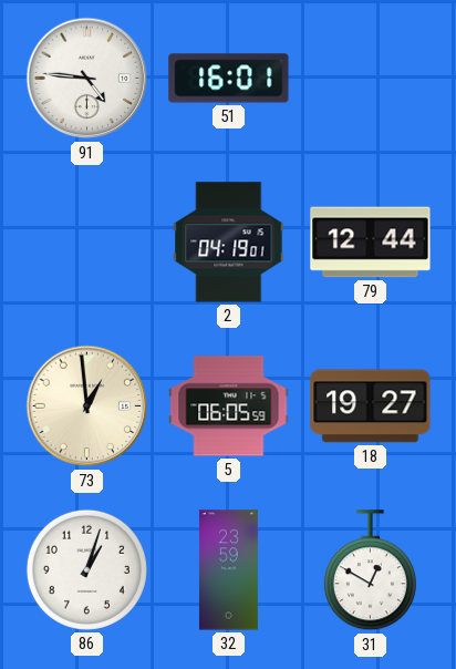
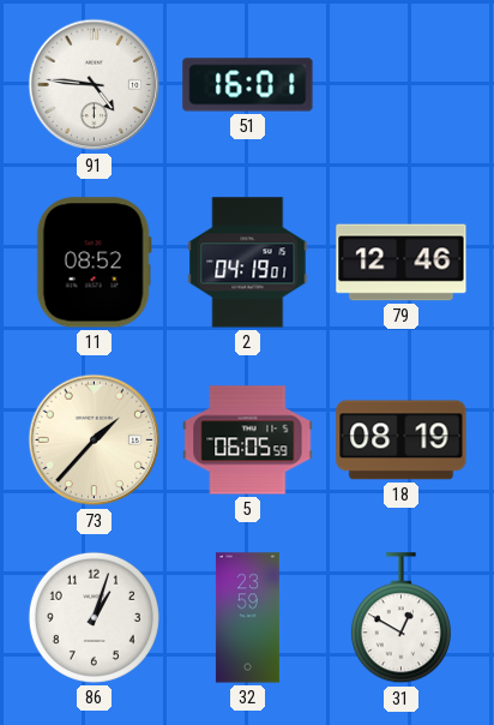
11: none -> 08:52
79: 12:44 -> 12:46
73: 12:59 -> 1:37
18: 19:27 -> 08:19
